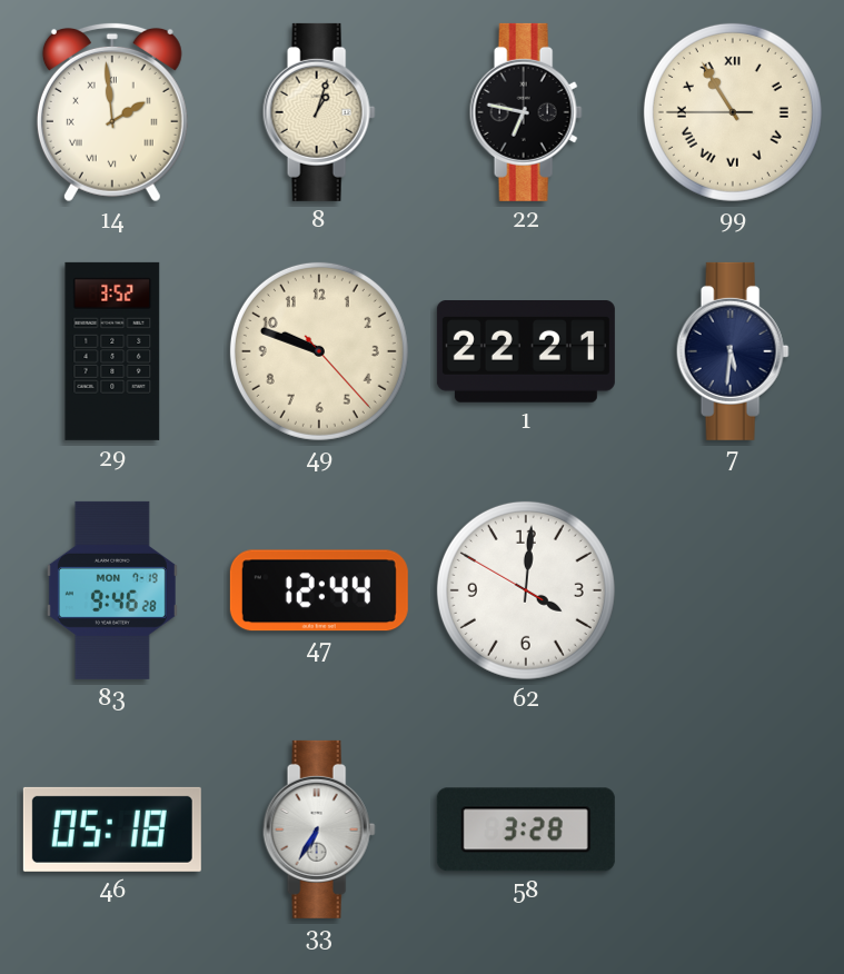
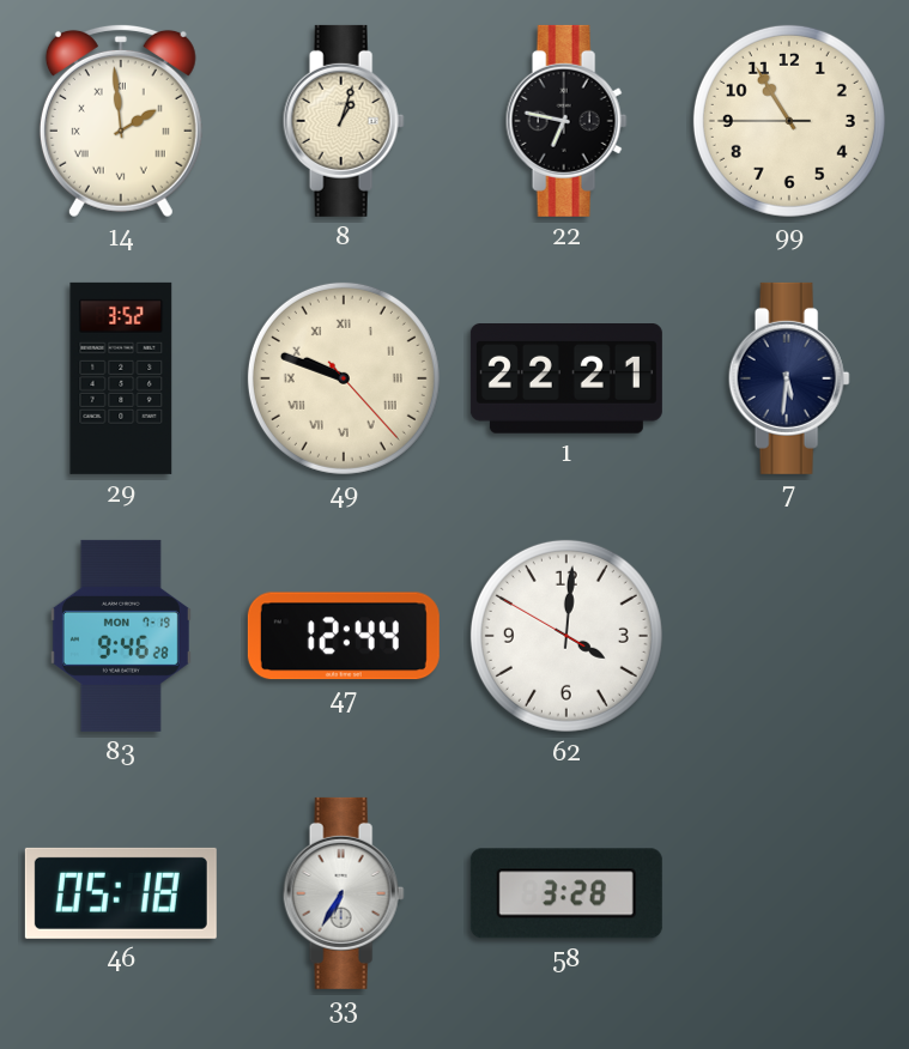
99 numerals: Roman -> Arabic
49 numerals: Arabic -> Roman
